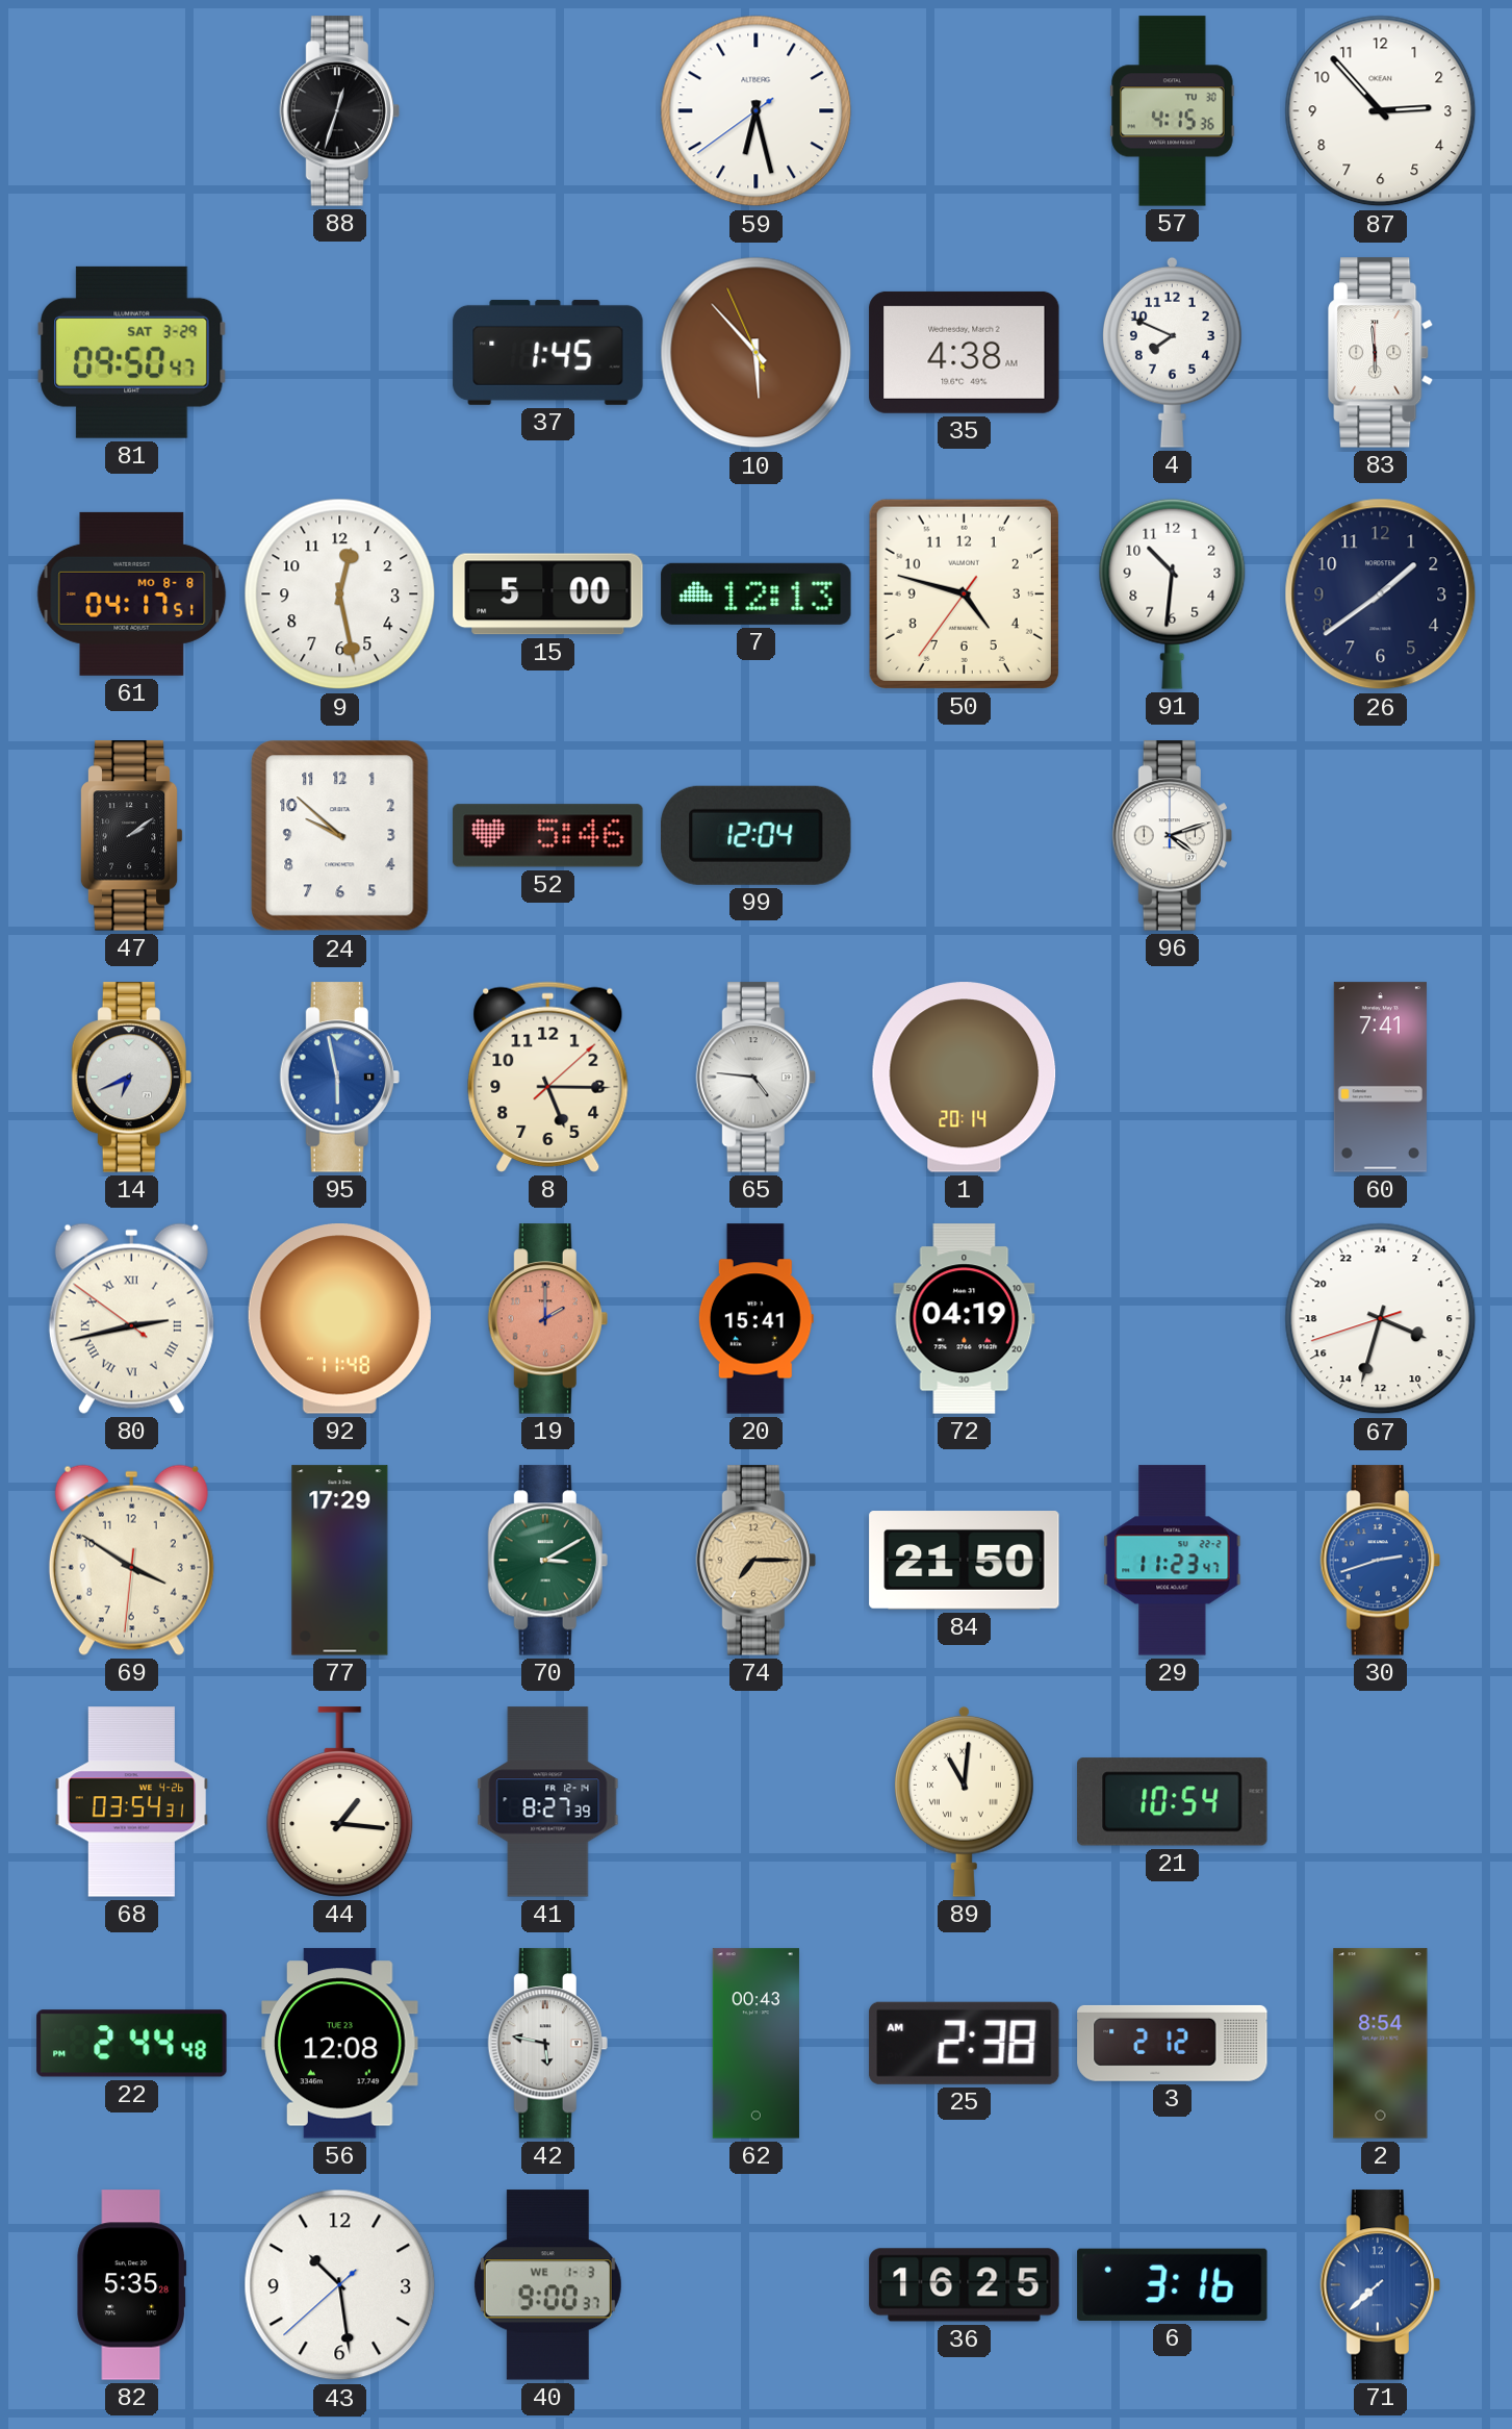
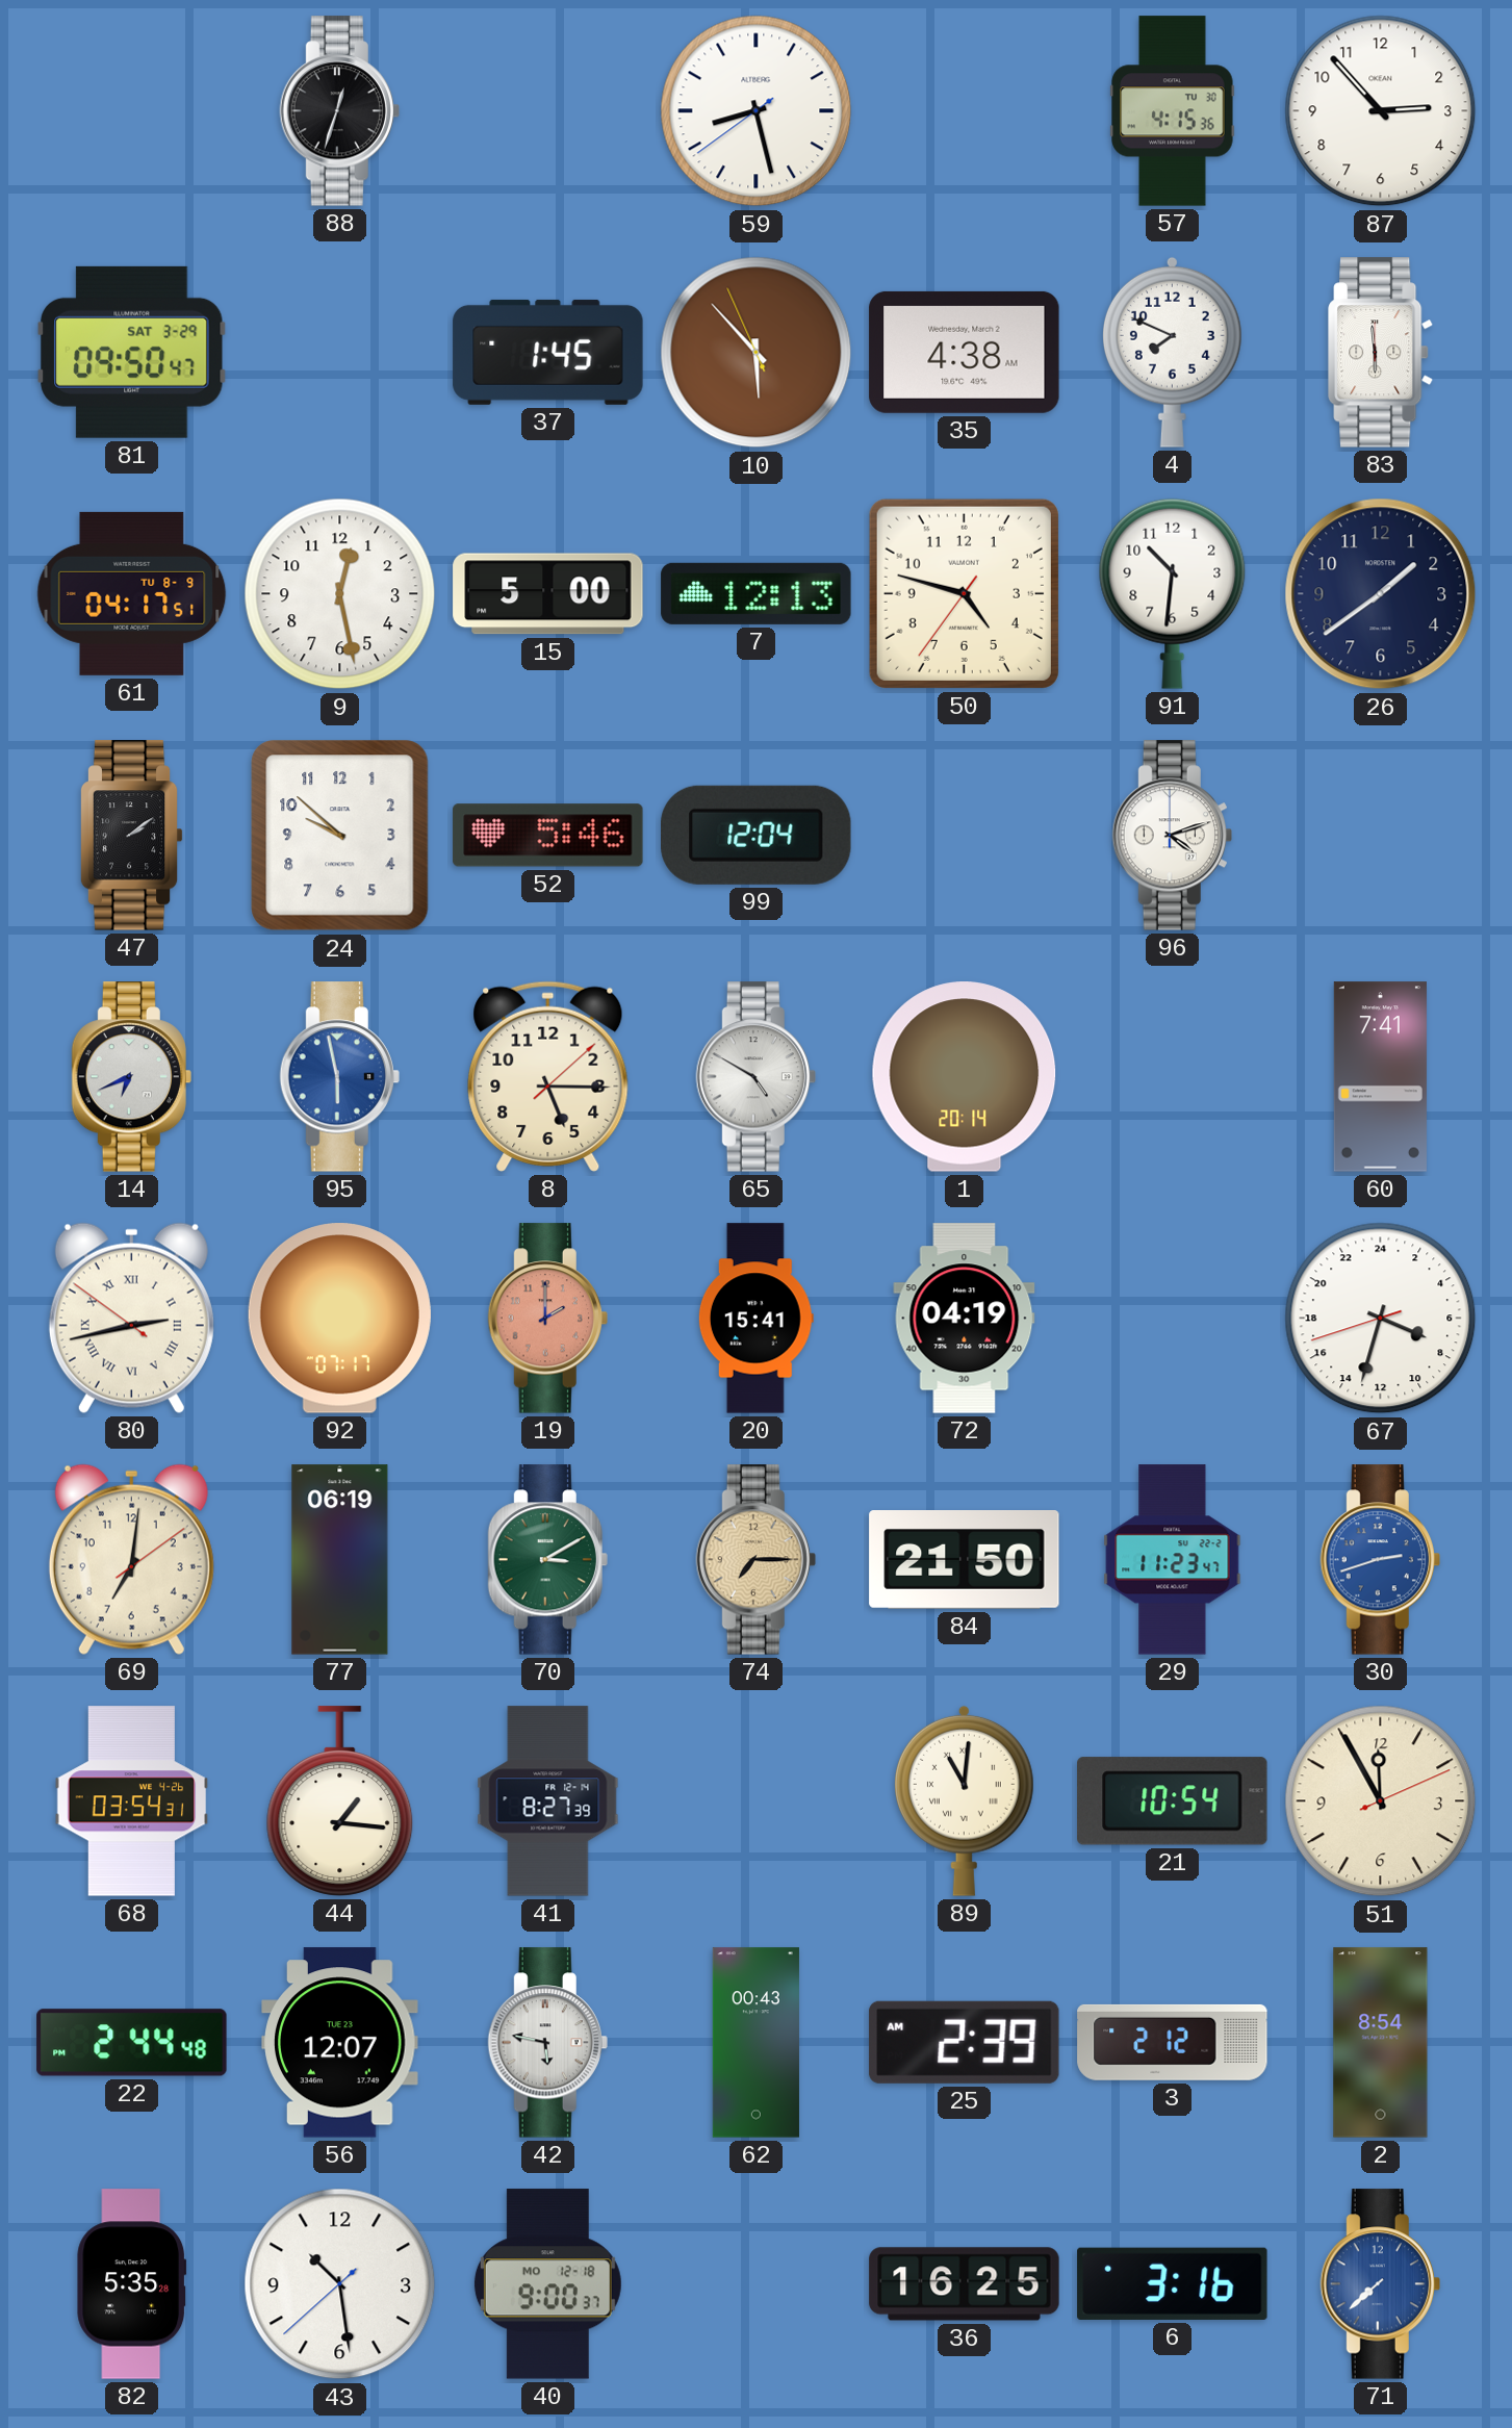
59: 6:27 -> 8:27
61 date: MO 8-8 -> TU 8-9
65: 4:46 -> 4:50
92: 11:48 -> 07:17
69: 3:50 -> 7:01
77: 17:29 -> 06:19
51: none -> 11:55
56: 12:08 -> 12:07
25: 2:38 -> 2:39
40 date: WE 1-3 -> MO 12-18
